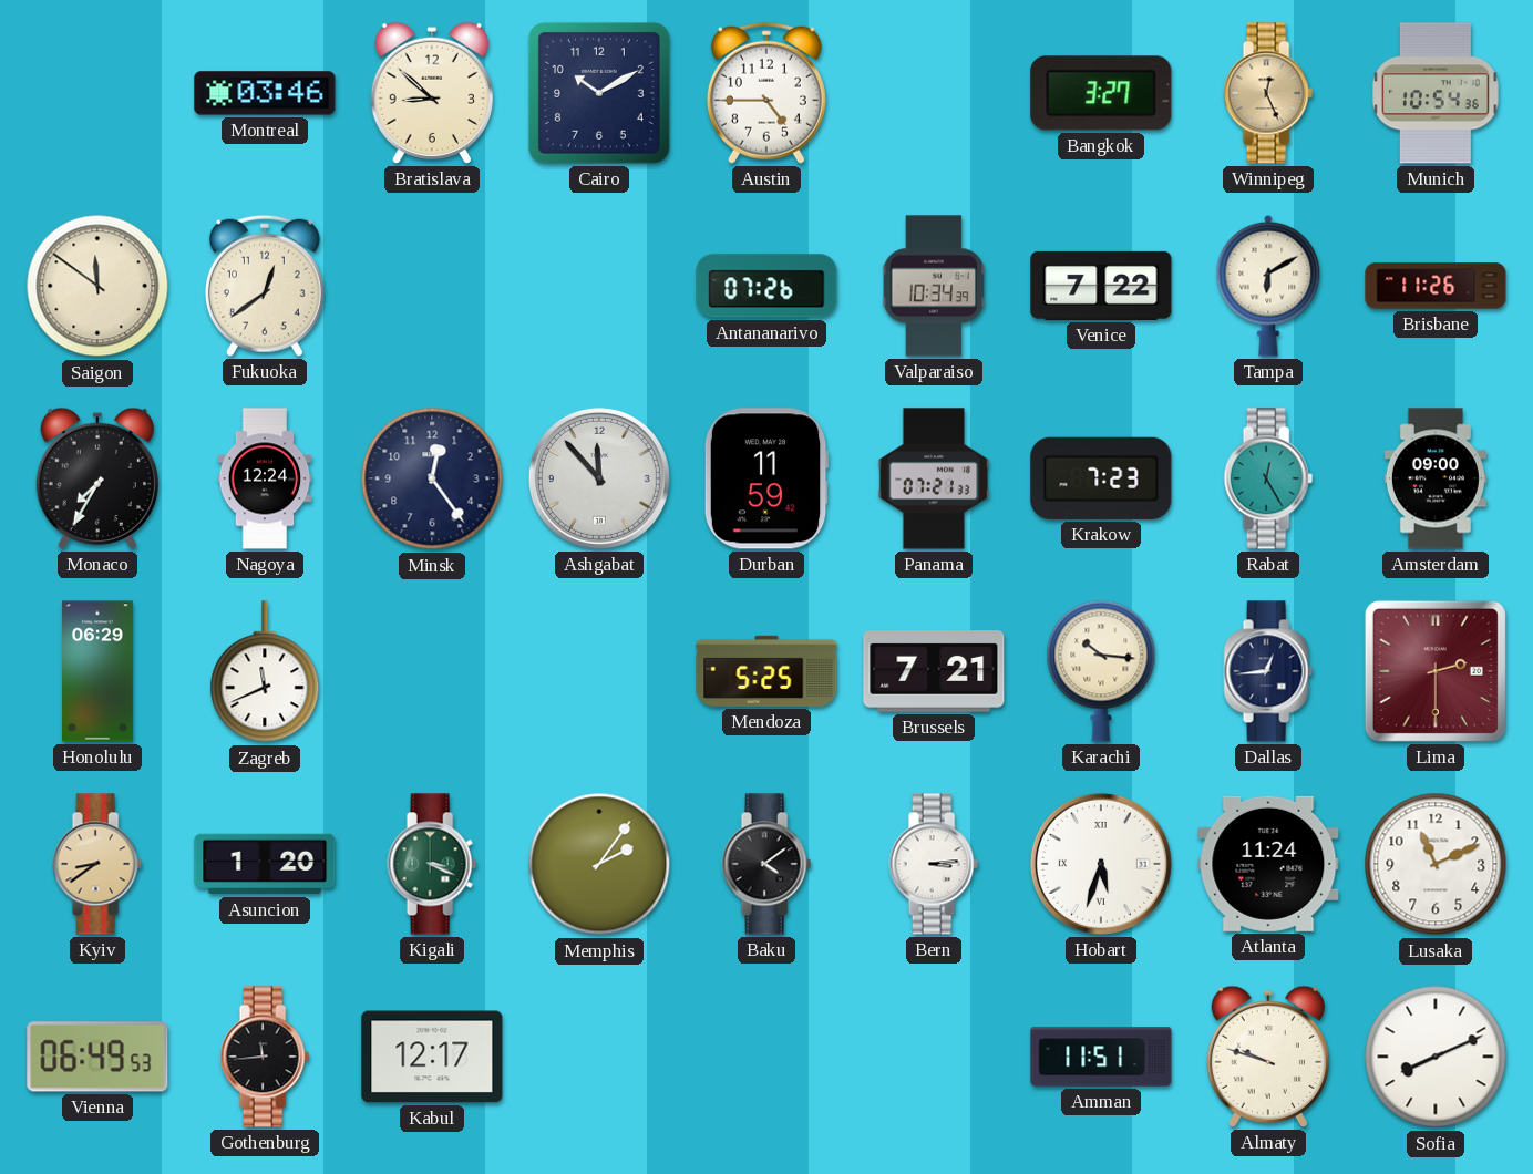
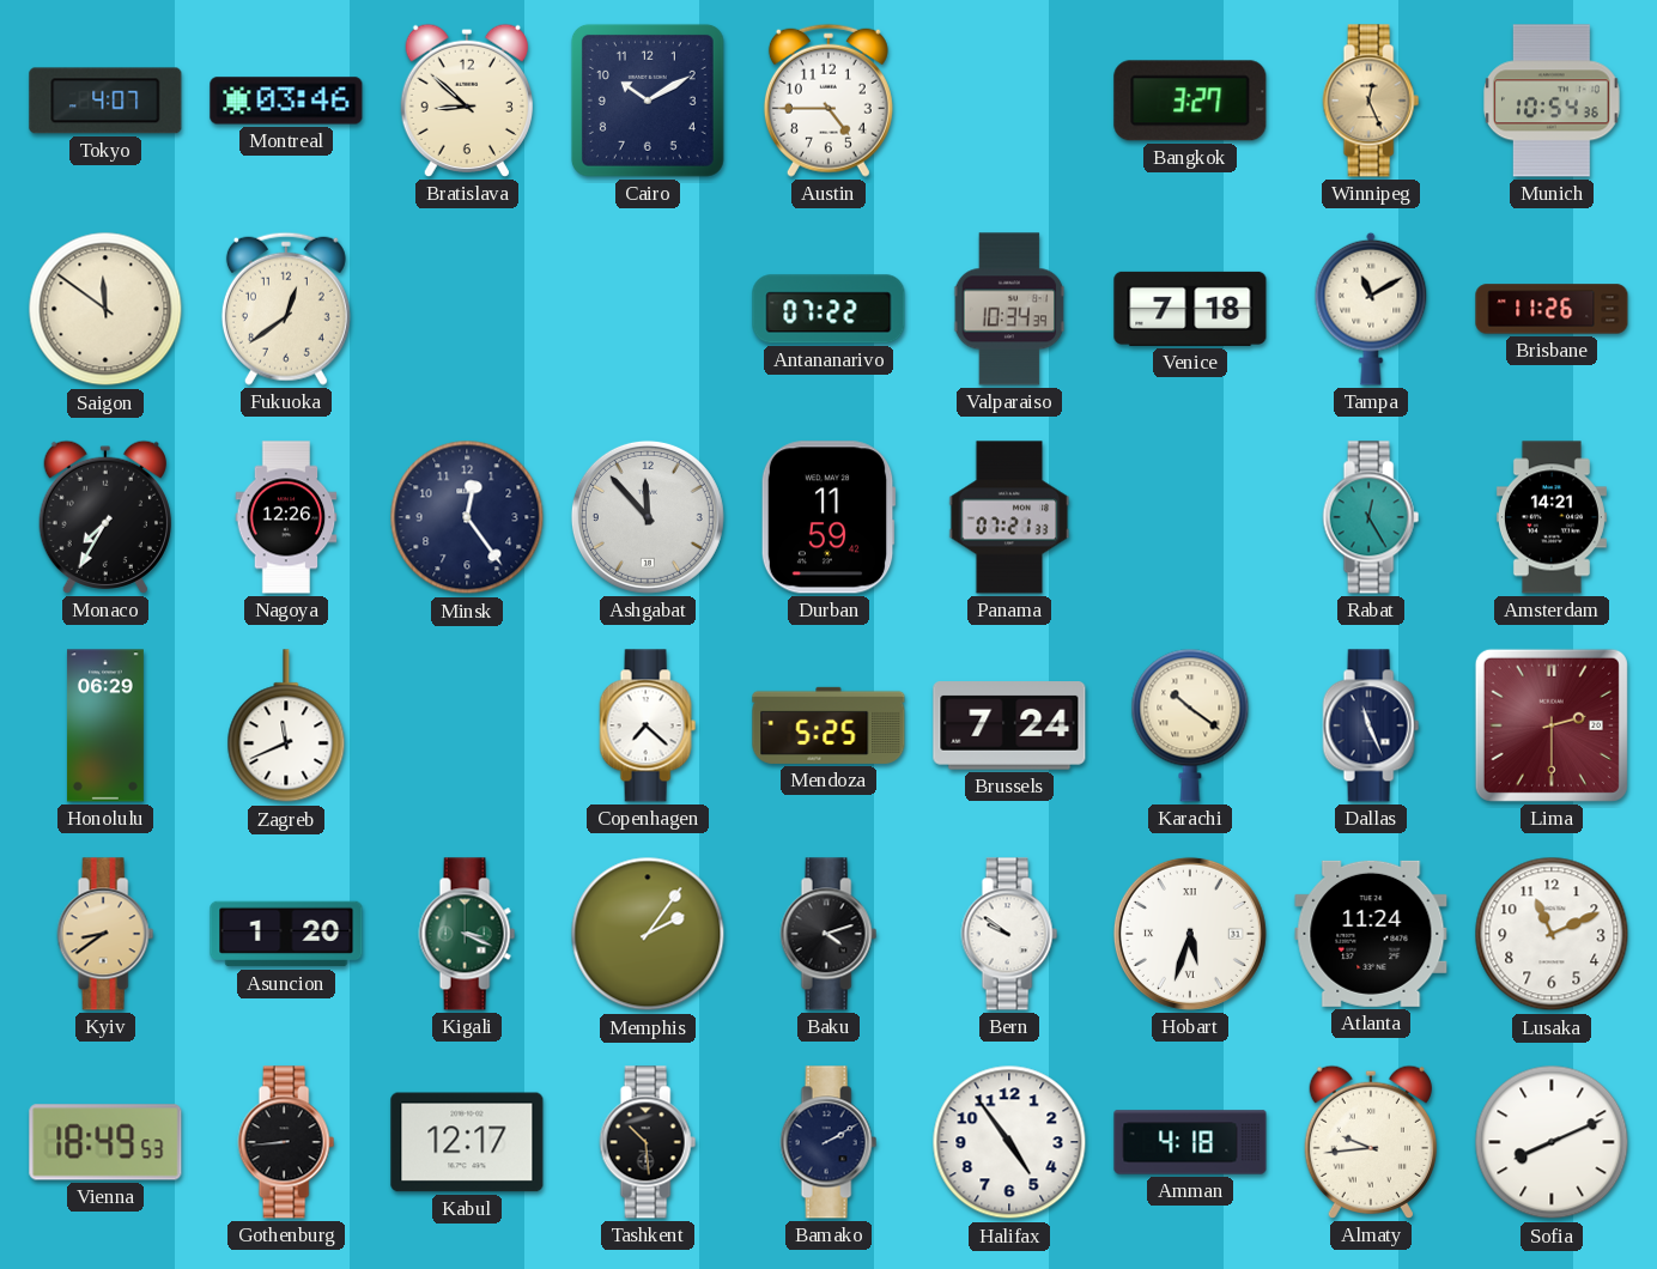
Tokyo: none -> 4:07
Antananarivo: 07:26 -> 07:22
Venice: 7:22 -> 7:18
Tampa: 6:10 -> 11:10
Nagoya: 12:24 -> 12:26
Krakow: 7:23 -> none
Amsterdam: 09:00 -> 14:21
Copenhagen: none -> 7:22
Brussels: 7:21 -> 7:24
Karachi: 10:16 -> 10:21
Dallas: 12:44 -> 11:26
Baku: 4:09 -> 4:12
Bern: 3:14 -> 9:51
Vienna: 06:49 -> 18:49
Gothenburg: 11:44 -> 8:44
Tashkent: none -> 10:29
Bamako: none -> 2:10
Halifax: none -> 4:54
Amman: 11:51 -> 4:18
Almaty: 9:48 -> 9:44
